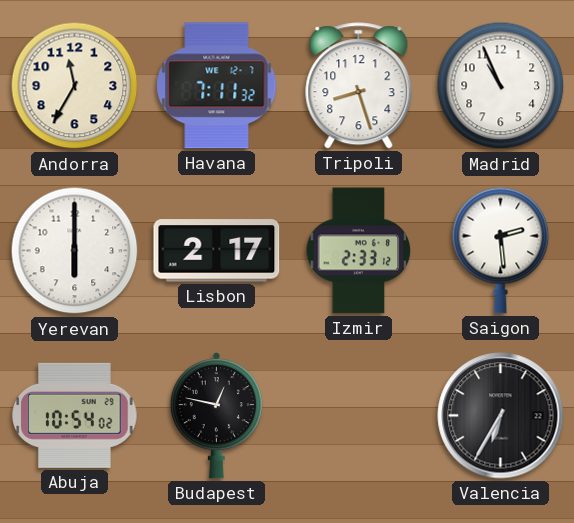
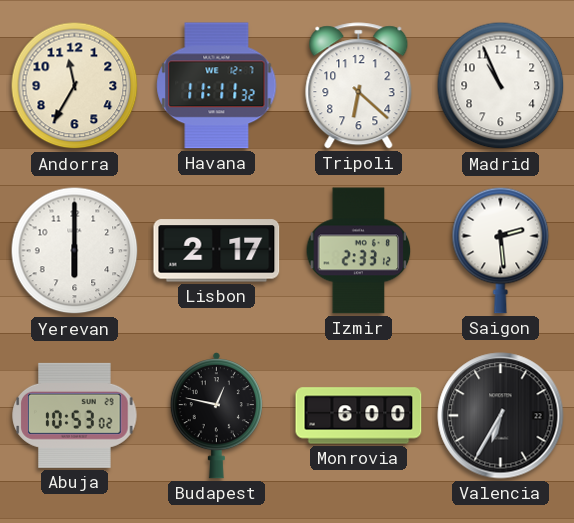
Havana: 7:11 -> 11:11
Tripoli: 8:27 -> 6:22
Abuja: 10:54 -> 10:53
Monrovia: none -> 6:00
